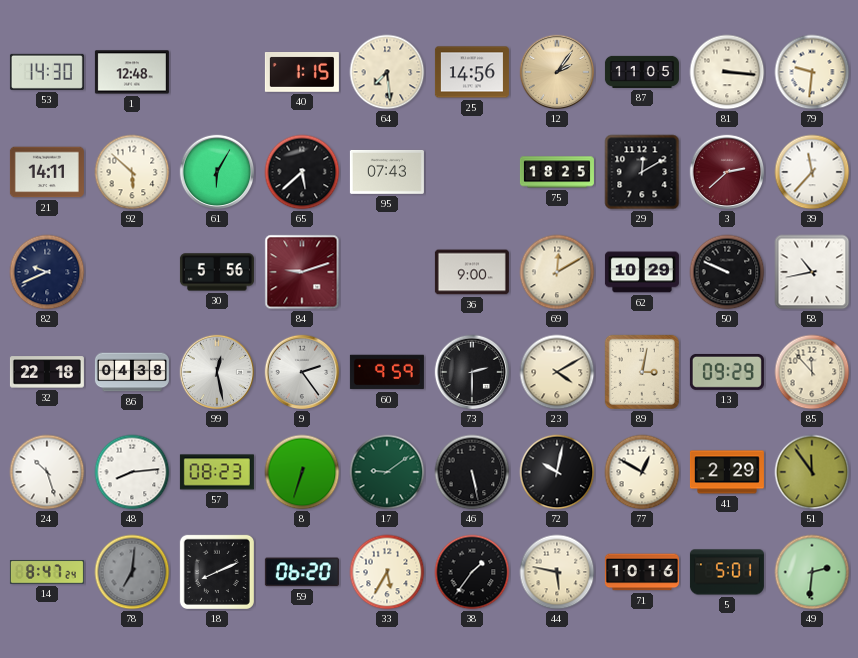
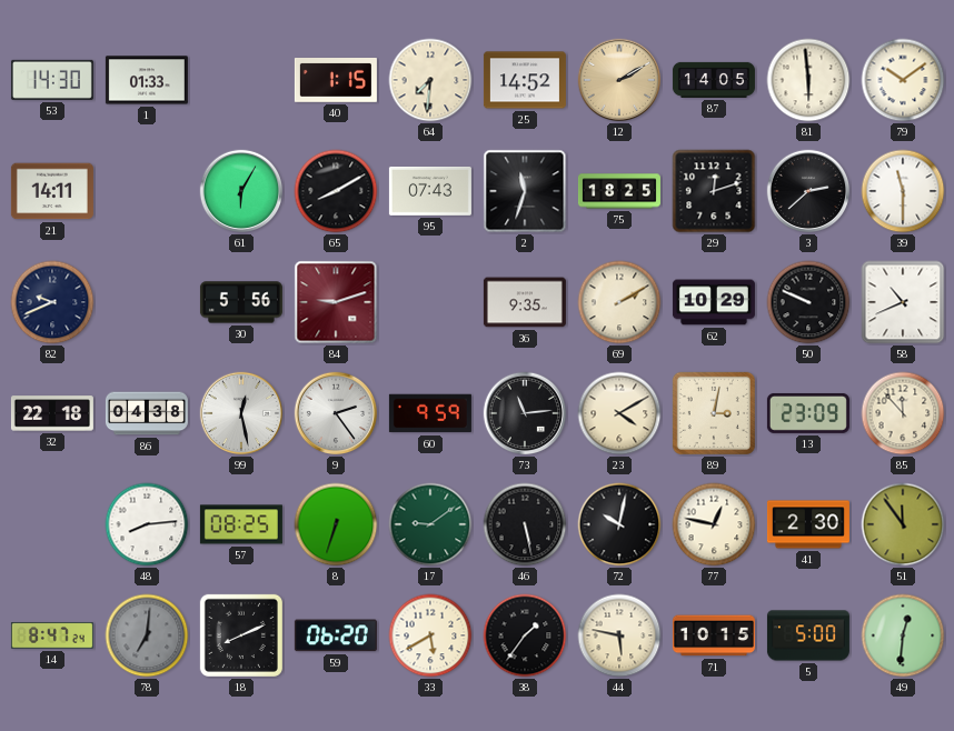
1: 12:48 -> 01:33
64: 7:29 -> 7:31
25: 14:56 -> 14:52
12: 2:06 -> 2:10
87: 11:05 -> 14:05
81: 3:16 -> 5:59
79: 9:31 -> 10:09
92: 5:52 -> none
65: 5:38 -> 8:10
2: none -> 11:33
29: 12:10 -> 12:12
3 dial: burgundy -> black
39: 11:37 -> 11:30
36: 9:00 -> 9:35
69: 12:10 -> 2:10
58: 10:43 -> 10:41
73: 2:30 -> 11:14
13: 09:29 -> 23:09
24: 10:27 -> none
57: 08:23 -> 08:25
77: 12:50 -> 12:47
41: 2:29 -> 2:30
33: 5:35 -> 5:40
71: 10:16 -> 10:15
5: 5:01 -> 5:00
49: 2:31 -> 12:31
